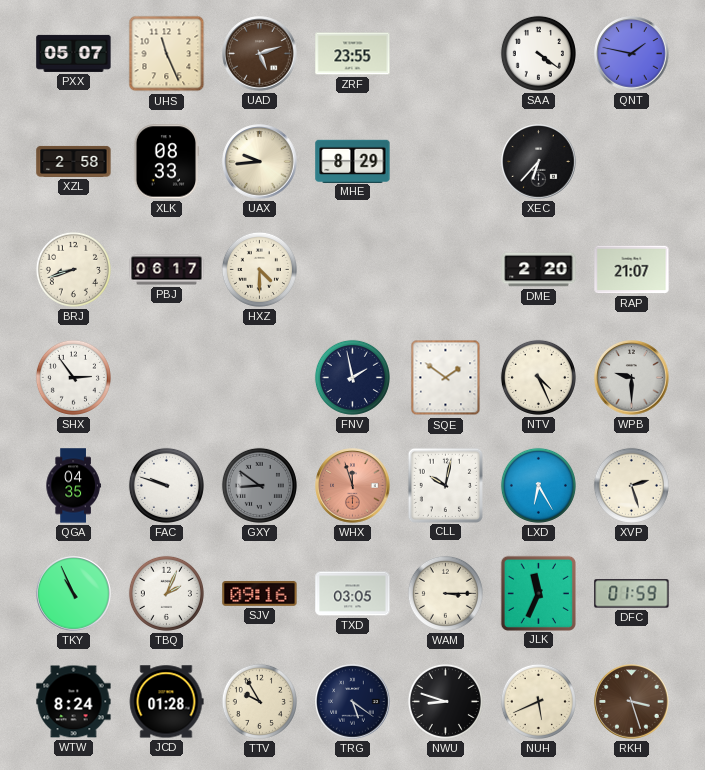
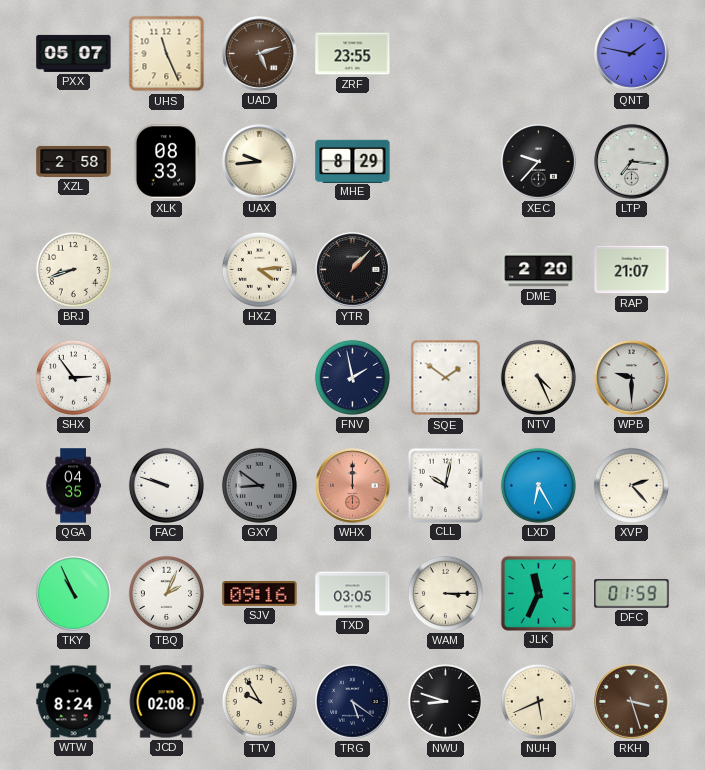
SAA: 4:21 -> none
XEC: 6:37 -> 9:37
LTP: none -> 7:16
PBJ: 06:17 -> none
HXZ: 4:30 -> 4:14
YTR: none -> 1:07
WHX: 11:57 -> 12:00
XVP: 2:27 -> 2:23
JCD: 01:28 -> 02:08
